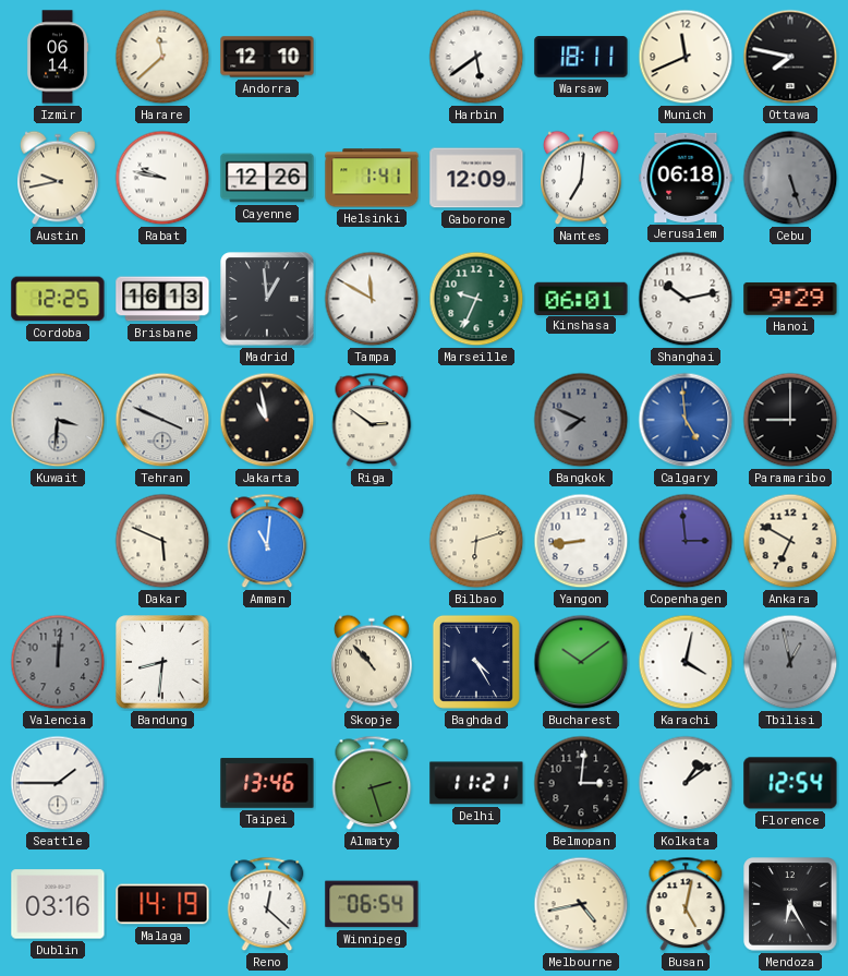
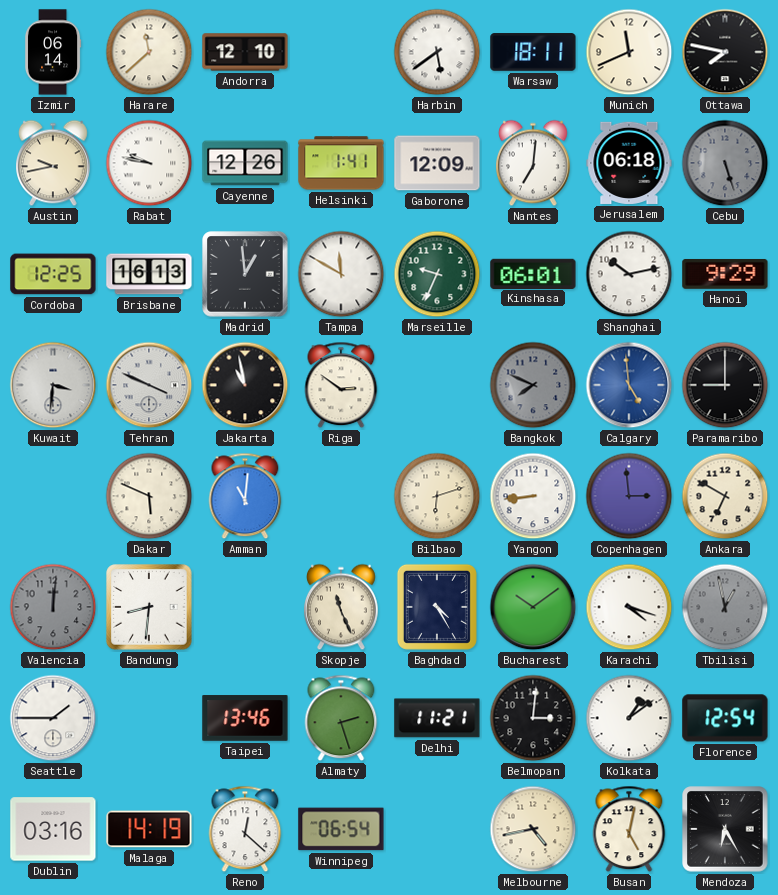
Skopje: 10:53 -> 11:26
Karachi: 4:02 -> 4:18
